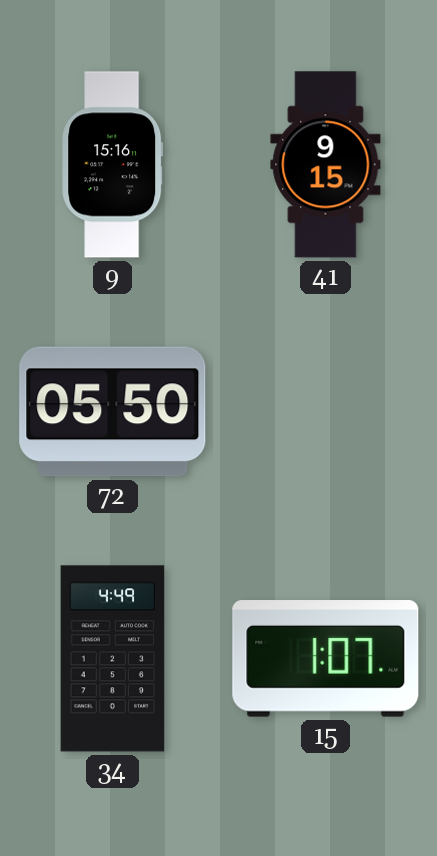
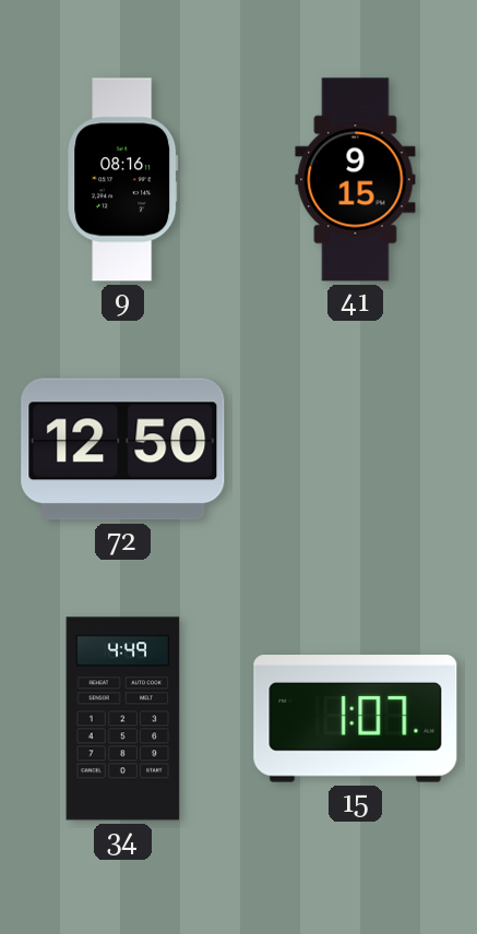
9: 15:16 -> 08:16
72: 05:50 -> 12:50
